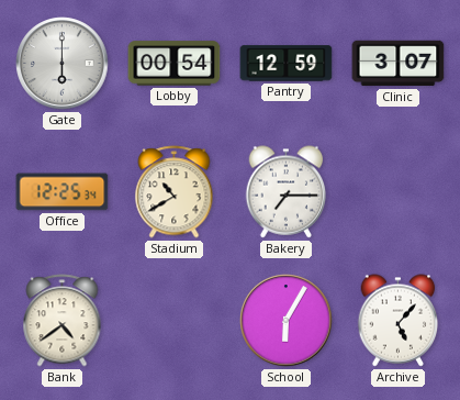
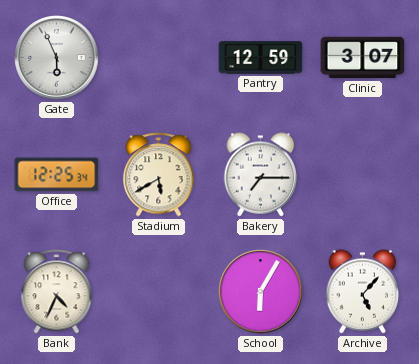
Gate: 6:00 -> 5:56
Lobby: 00:54 -> none
Stadium: 10:40 -> 5:40
Bank: 4:39 -> 4:34
